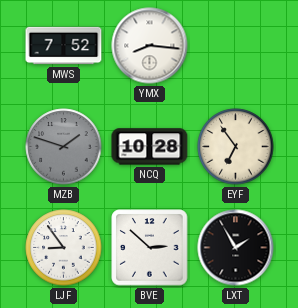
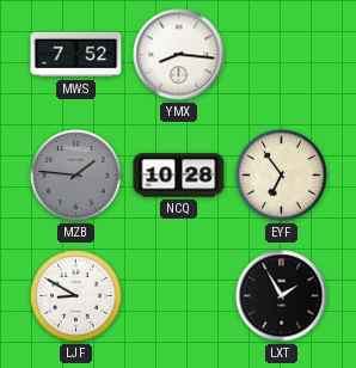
MZB: 1:48 -> 1:46
LJF: 8:54 -> 8:50
BVE: 2:52 -> none
